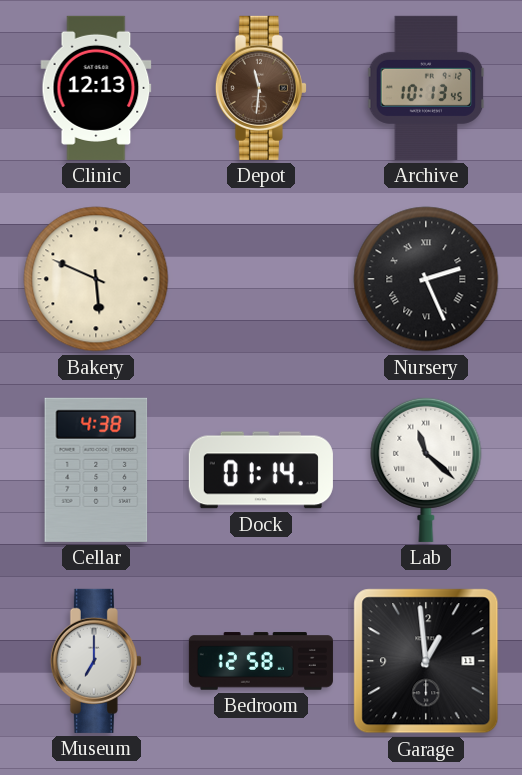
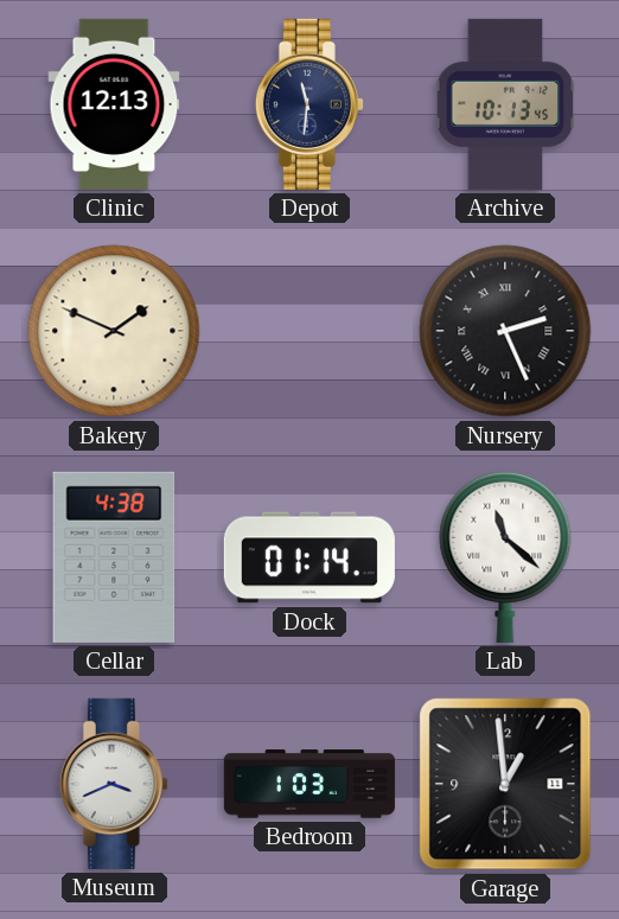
Depot dial: brown -> navy
Bakery: 5:49 -> 1:49
Museum: 7:00 -> 3:41
Bedroom: 12:58 -> 1:03
